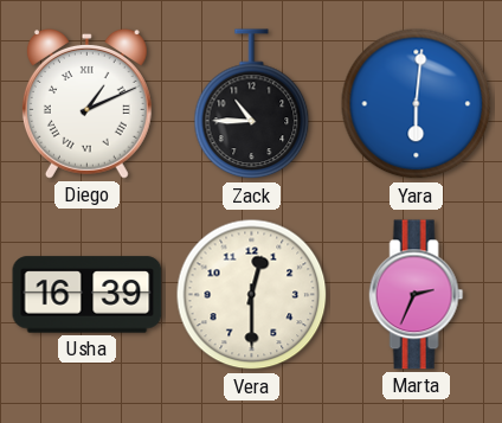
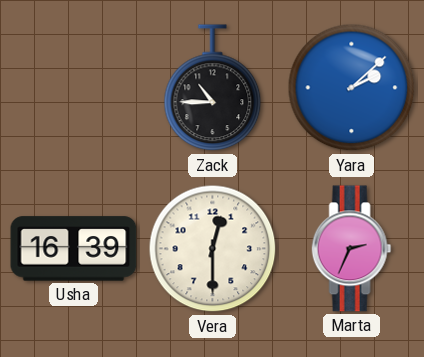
Diego: 1:11 -> none
Yara: 6:01 -> 2:08
